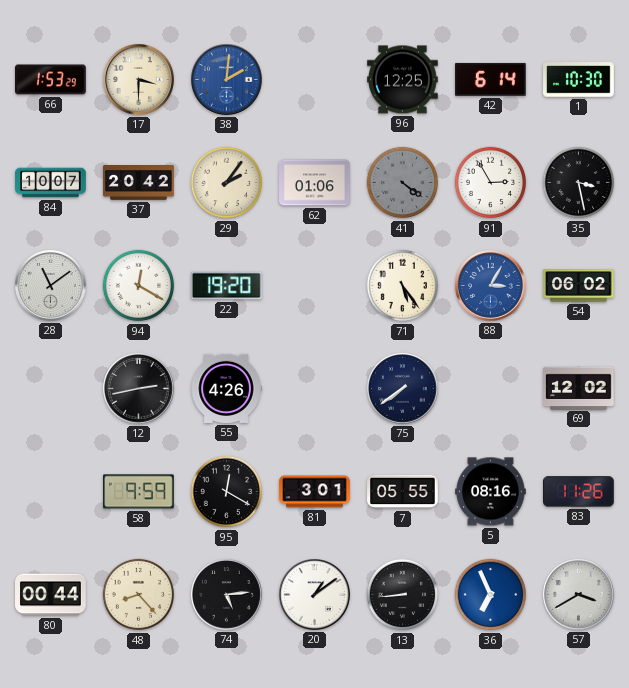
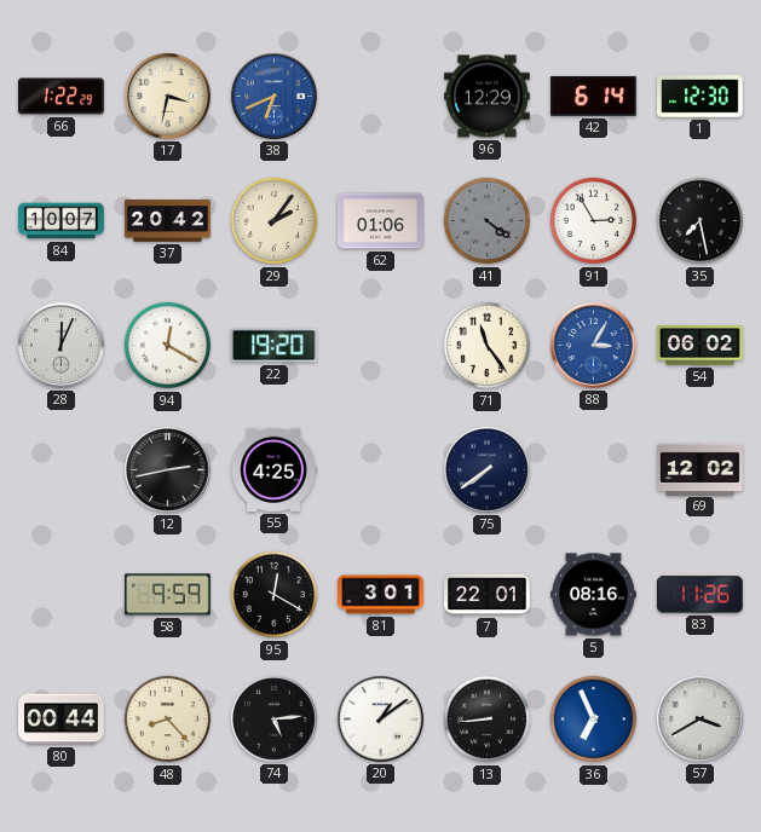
66: 1:53 -> 1:22
17: 3:30 -> 3:32
38: 2:01 -> 6:41
96: 12:25 -> 12:29
1: 10:30 -> 12:30
35: 3:28 -> 7:28
28: 11:09 -> 12:04
71: 5:24 -> 11:24
55: 4:26 -> 4:25
7: 05:55 -> 22:01
